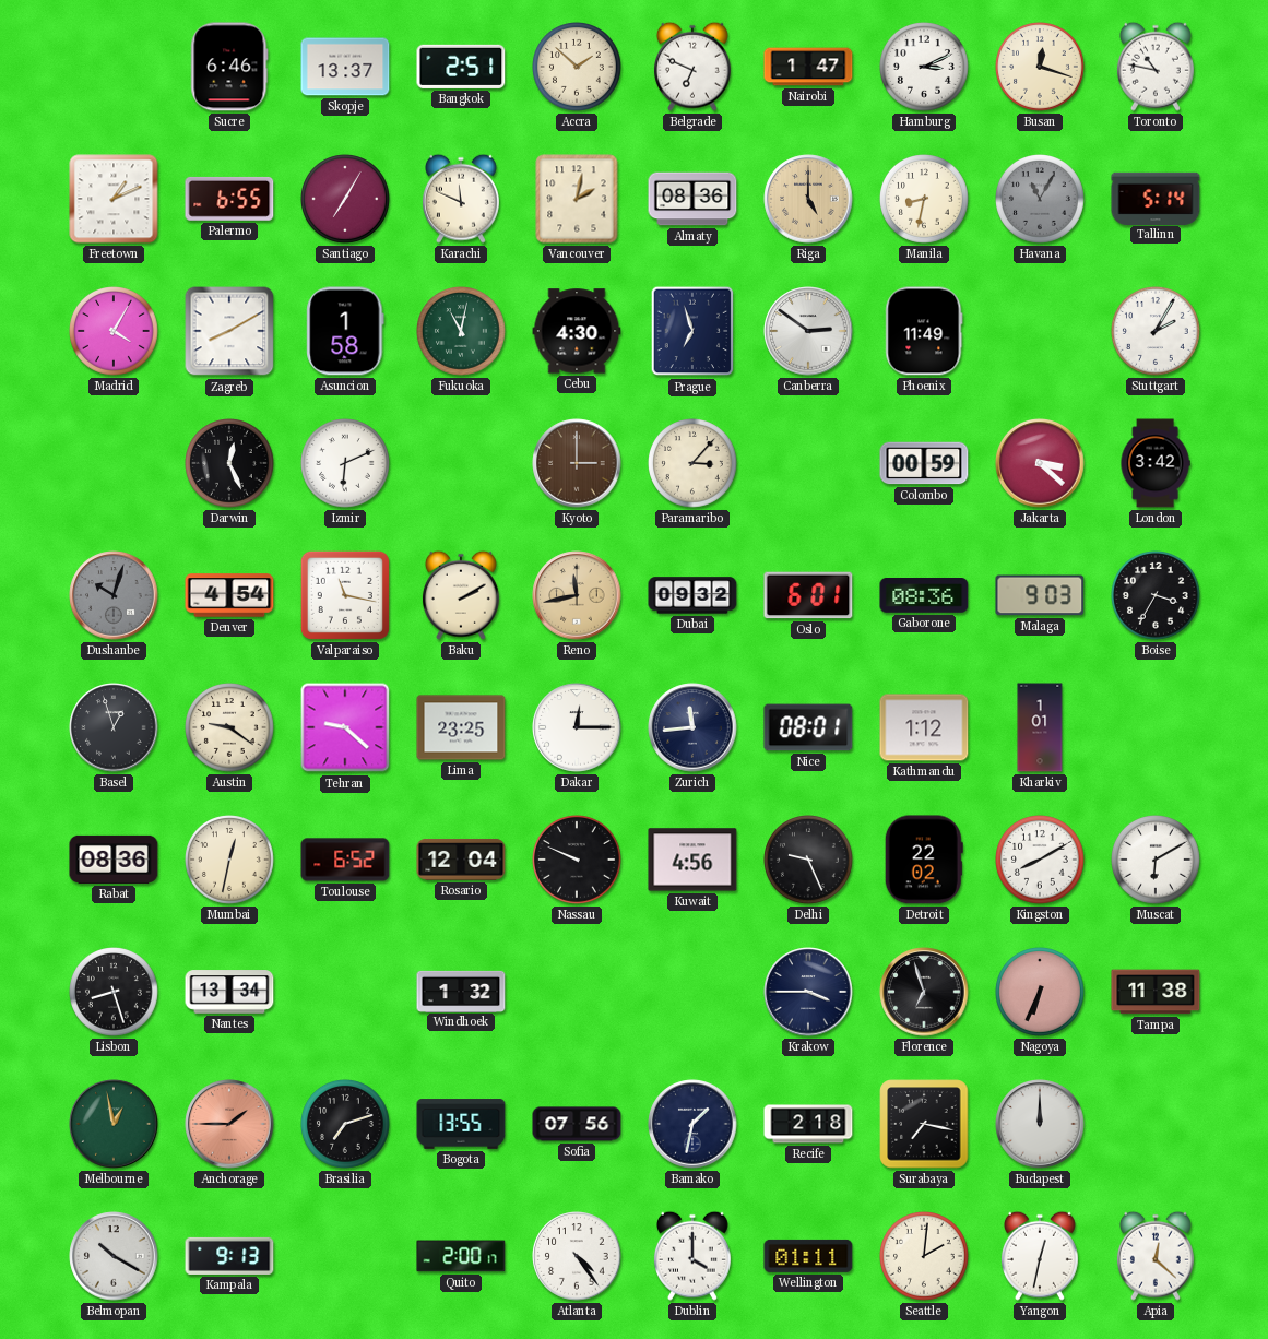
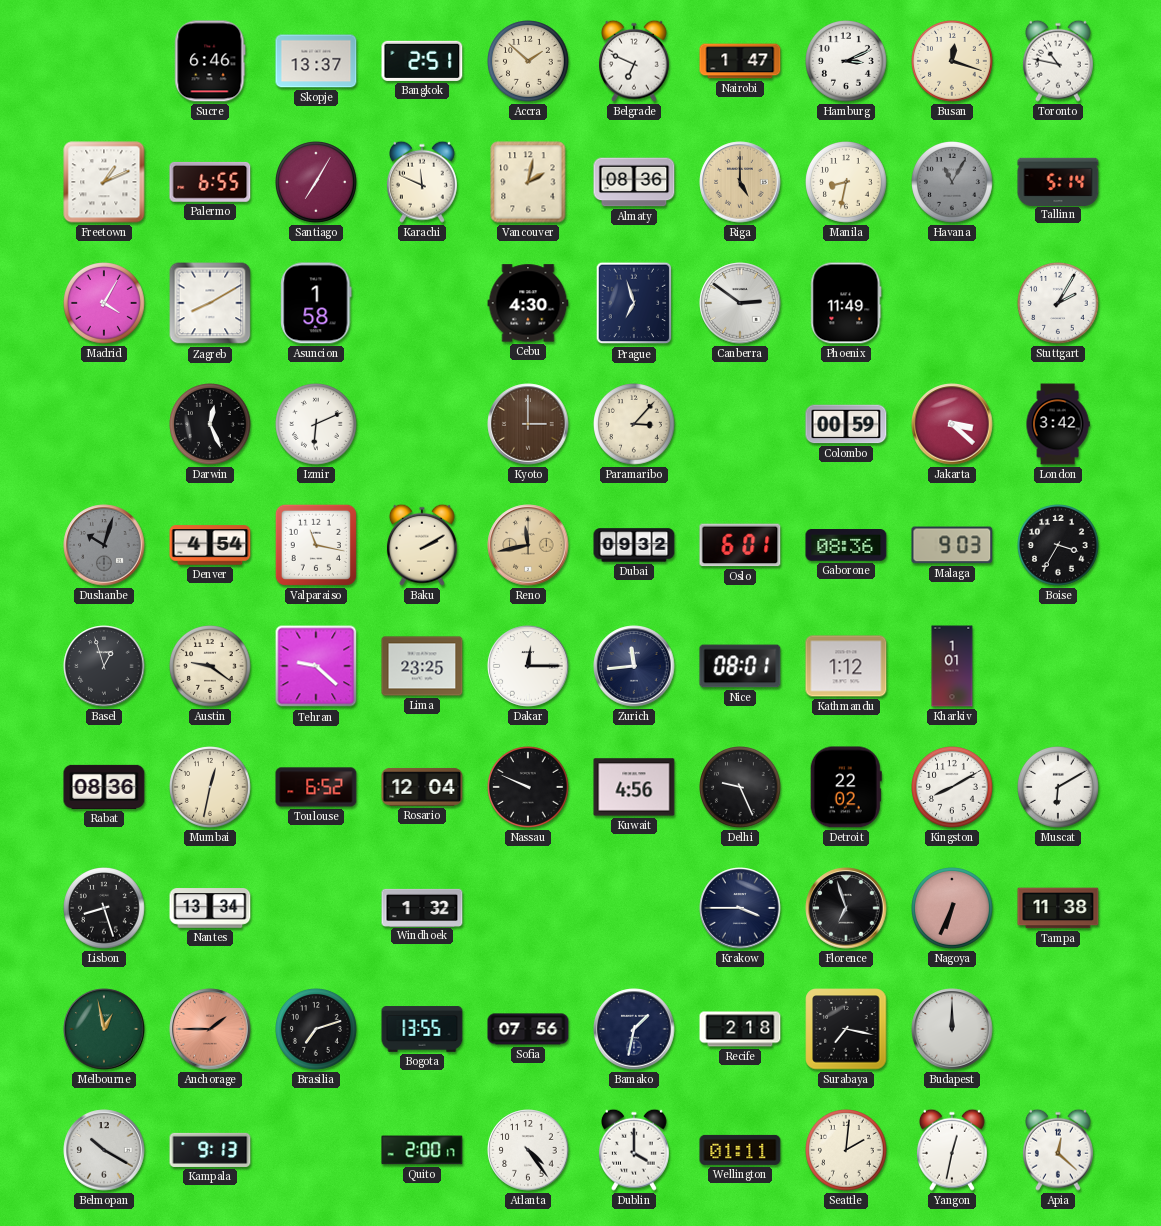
Fukuoka: 11:02 -> none
